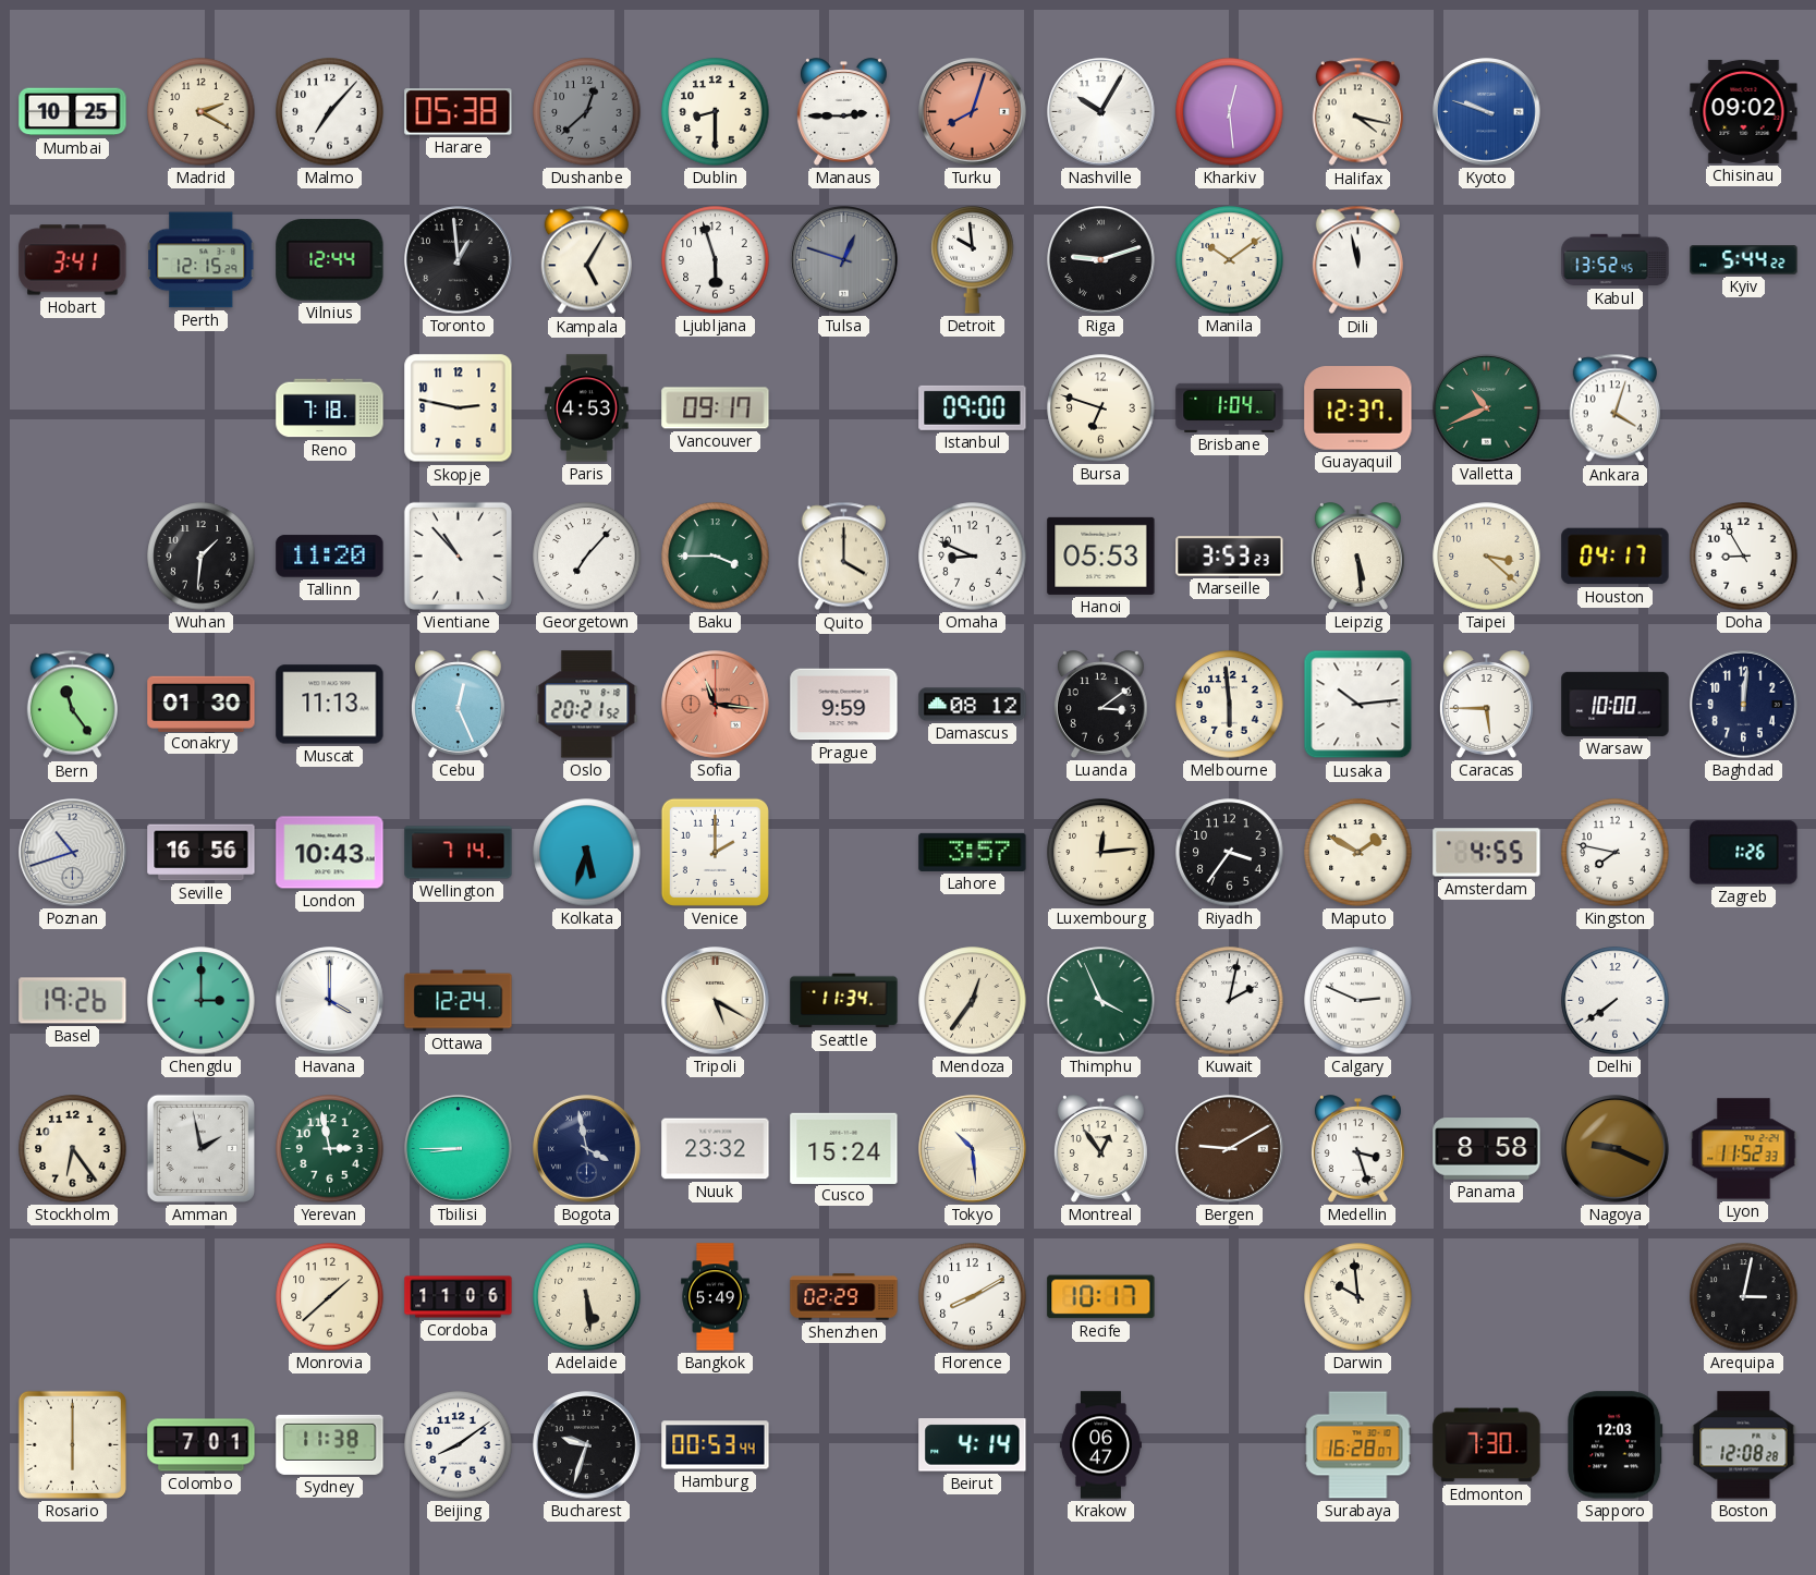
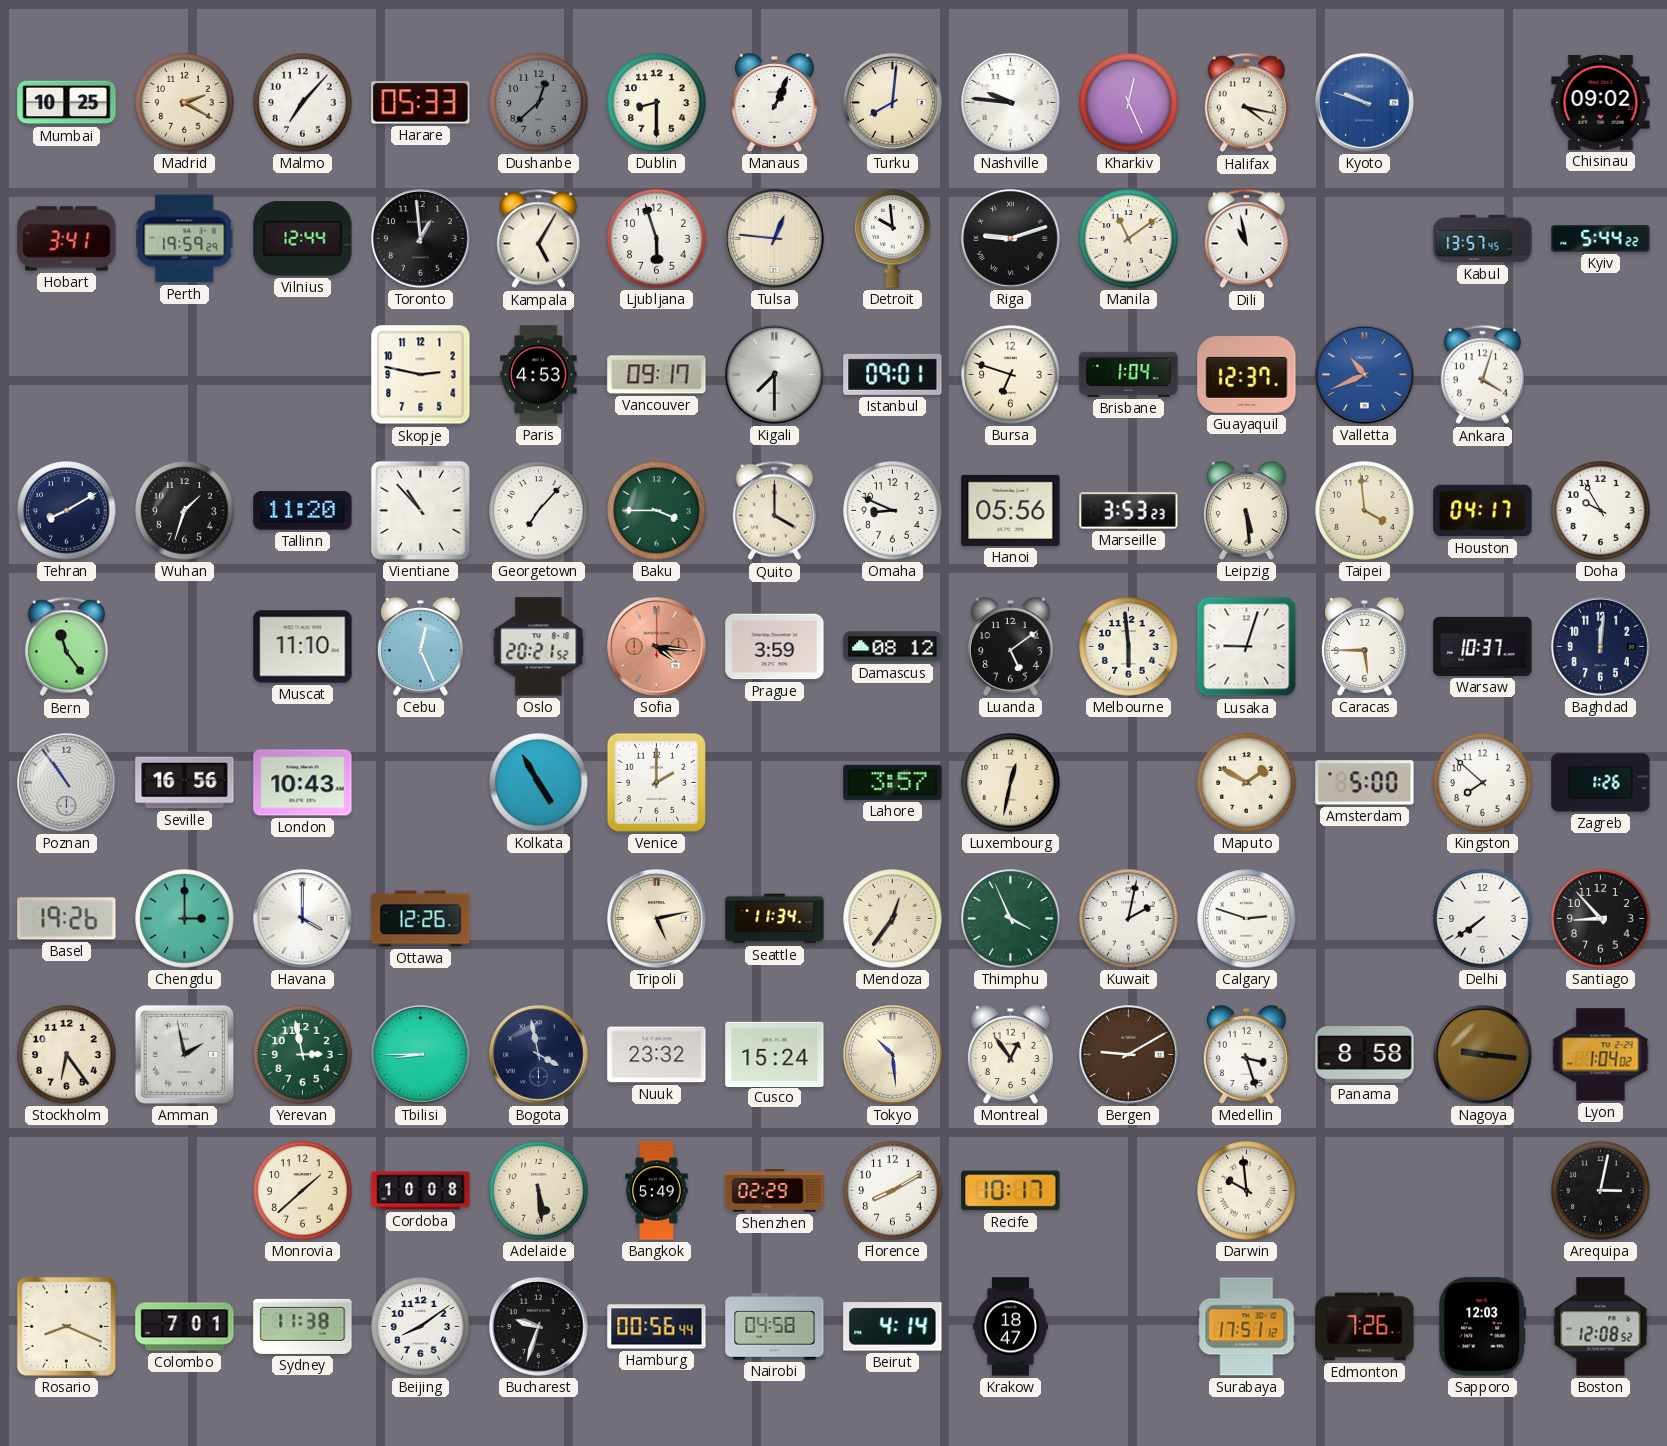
Harare: 05:38 -> 05:33
Manaus: 2:45 -> 1:04
Turku: 8:03 -> 8:01
Turku dial: salmon -> cream
Nashville: 10:05 -> 9:46
Kharkiv: 12:29 -> 12:26
Perth: 12:15 -> 19:59
Tulsa: 12:48 -> 12:46
Tulsa dial: grey -> cream
Manila: 10:09 -> 11:09
Dili: 11:58 -> 10:58
Kabul: 13:52 -> 13:57
Reno: 7:18 -> none
Kigali: none -> 7:30
Istanbul: 09:00 -> 09:01
Valletta dial: green -> blue
Tehran: none -> 8:10
Wuhan: 1:31 -> 1:33
Hanoi: 05:53 -> 05:56
Taipei: 3:22 -> 3:59
Doha: 8:55 -> 9:55
Conakry: 01:30 -> none
Muscat: 11:13 -> 11:10
Sofia: 11:16 -> 4:16
Prague: 9:59 -> 3:59
Luanda: 3:09 -> 5:09
Lusaka: 10:14 -> 9:03
Warsaw: 10:00 -> 10:37
Poznan: 10:42 -> 10:54
Wellington: 7:14 -> none
Kolkata: 5:33 -> 4:55
Luxembourg: 12:14 -> 12:32
Riyadh: 3:36 -> none
Amsterdam: 4:55 -> 5:00
Kingston: 7:47 -> 7:52
Ottawa: 12:24 -> 12:26
Tripoli: 5:20 -> 5:13
Calgary: 2:49 -> 2:48
Santiago: none -> 8:53
Nagoya: 9:19 -> 9:16
Lyon: 11:52 -> 1:04
Cordoba: 11:06 -> 10:08
Rosario: 6:00 -> 8:19
Hamburg: 00:53 -> 00:56
Nairobi: none -> 04:58
Krakow: 06:47 -> 18:47
Surabaya: 16:28 -> 17:51
Edmonton: 7:30 -> 7:26
Boston: 12:08:28 -> 12:08:52
